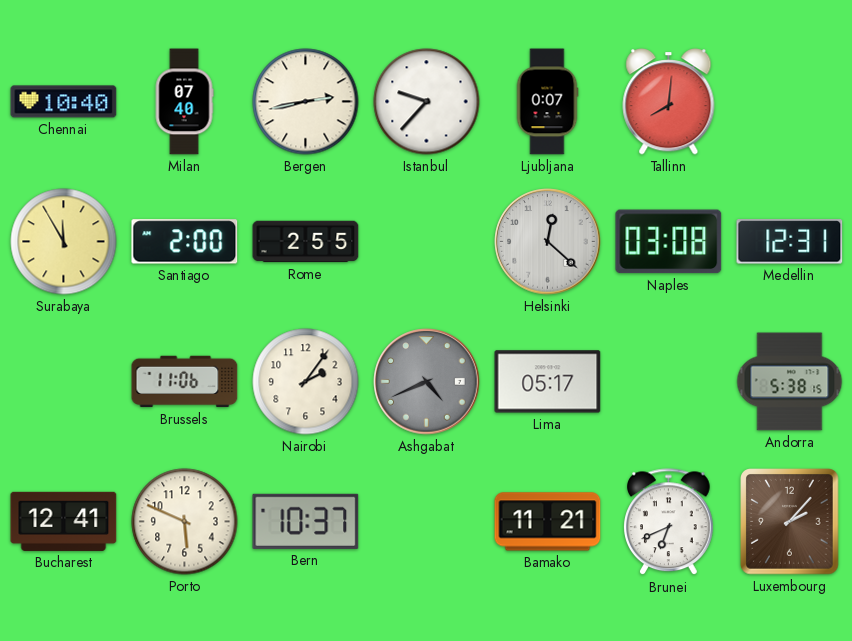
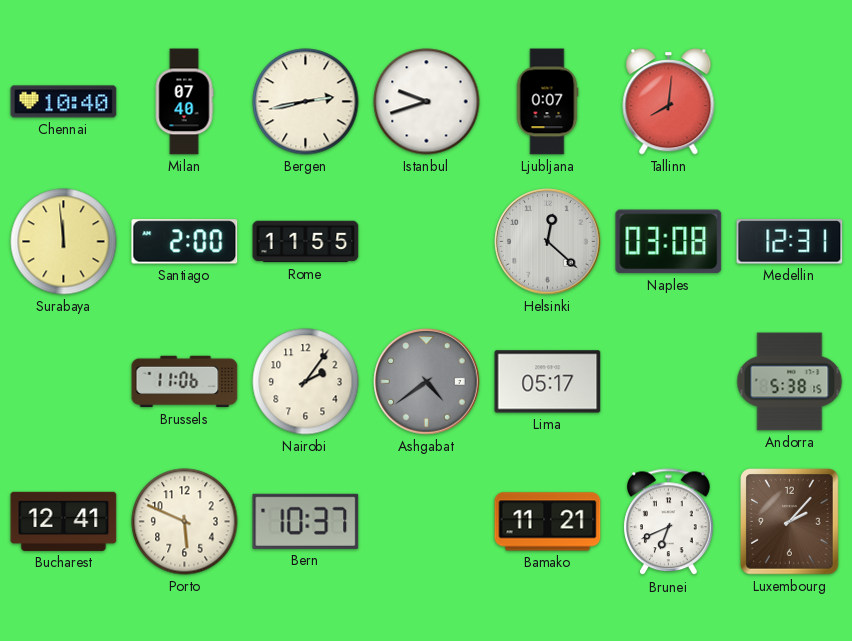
Istanbul: 9:37 -> 9:42
Surabaya: 11:55 -> 11:59
Rome: 2:55 -> 11:55
Ashgabat: 4:41 -> 4:39
